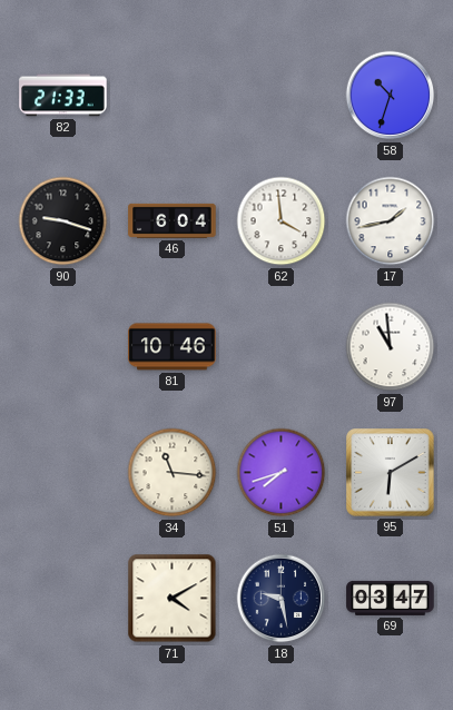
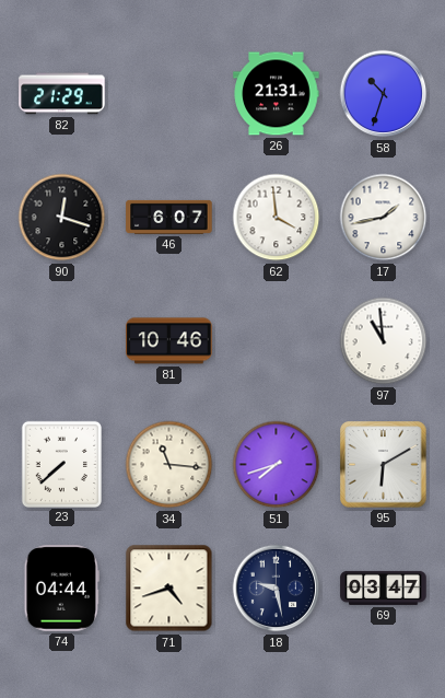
82: 21:33 -> 21:29
26: none -> 21:31
90: 9:18 -> 12:18
46: 6:04 -> 6:07
23: none -> 7:38
74: none -> 04:44
71: 4:10 -> 4:42
